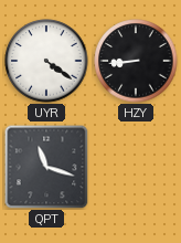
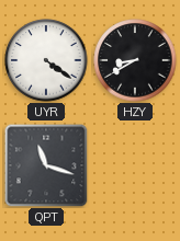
HZY: 8:44 -> 8:40
